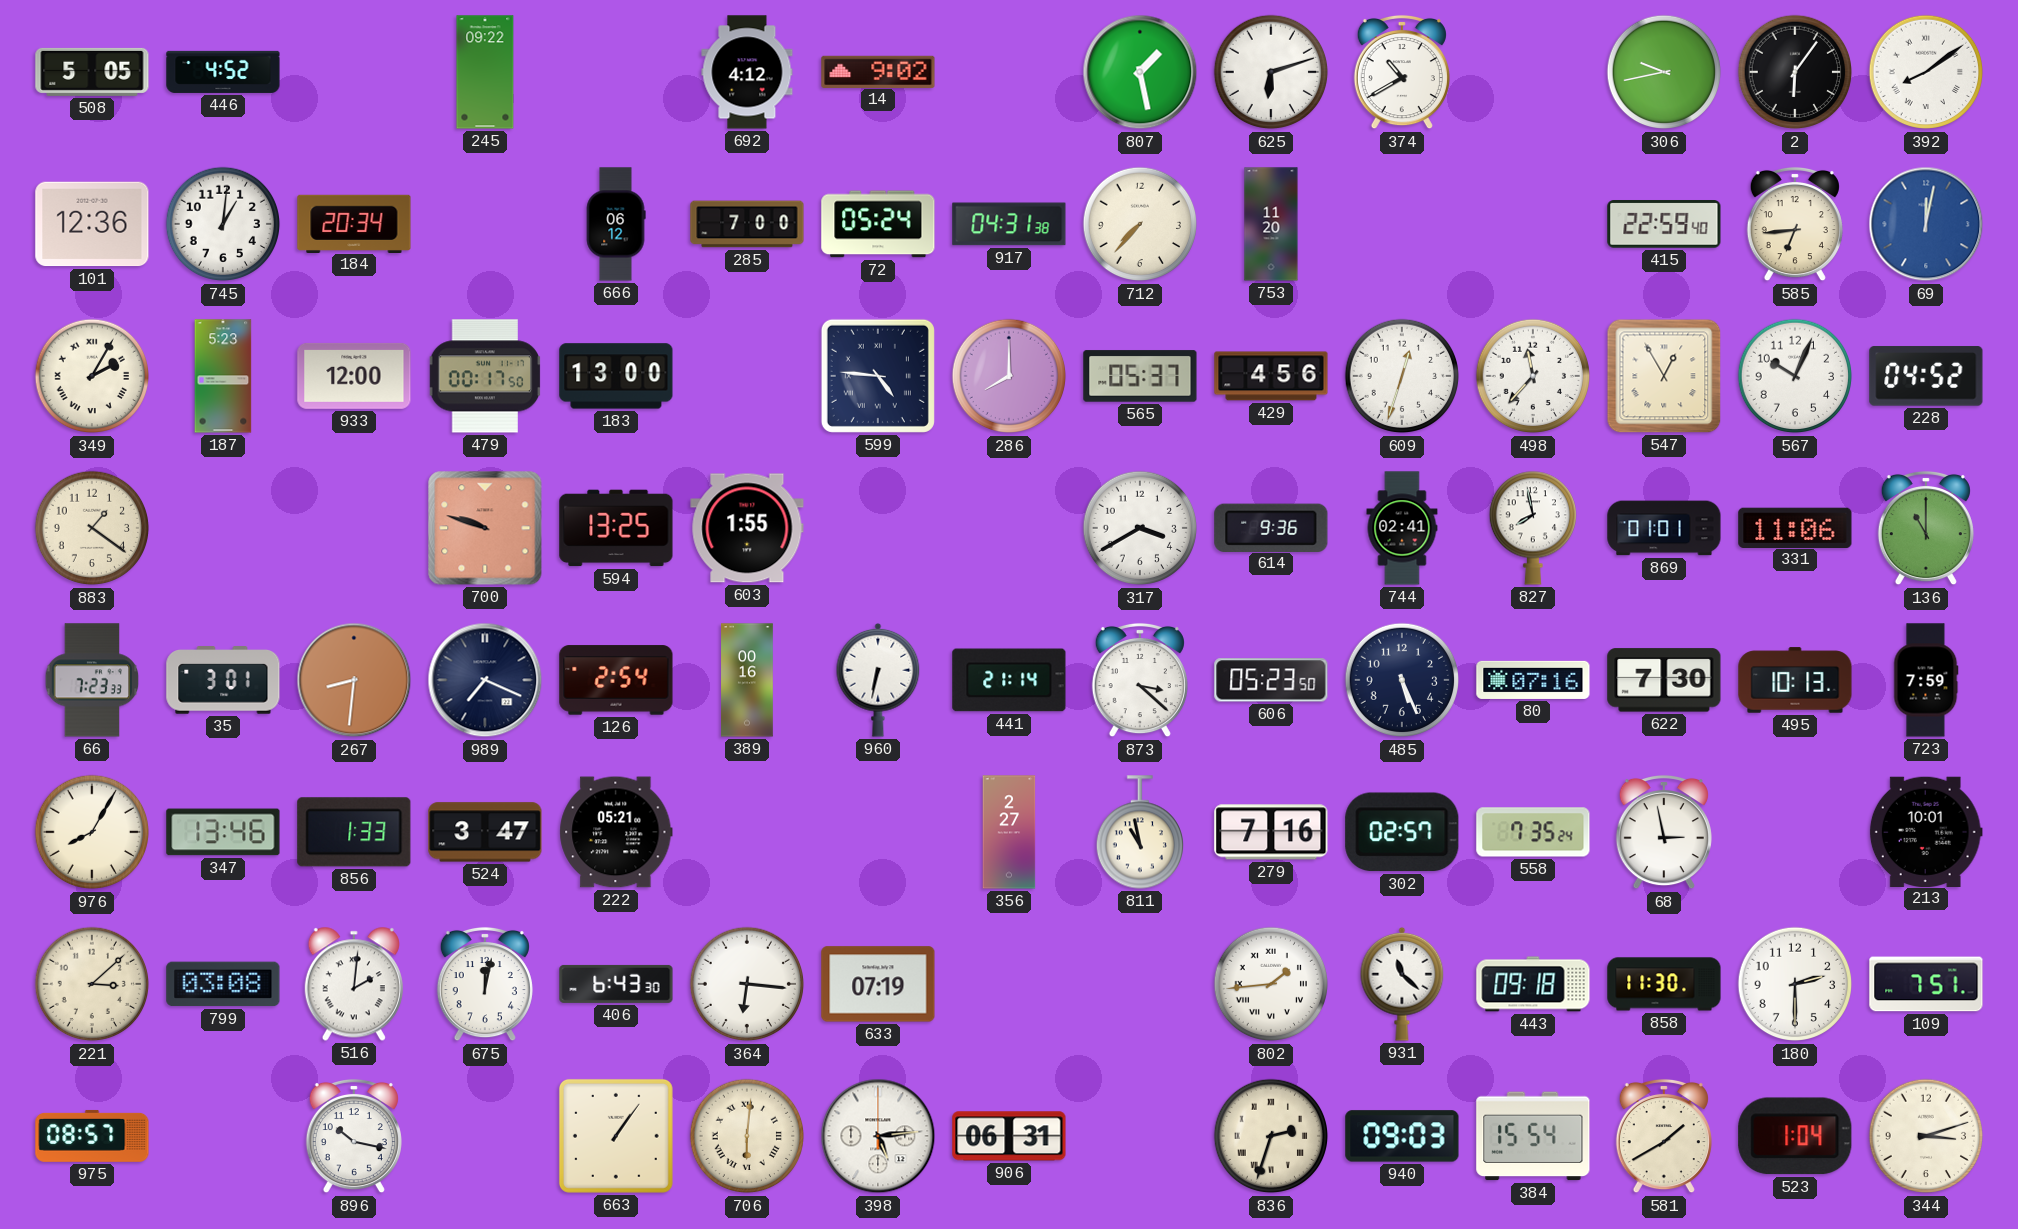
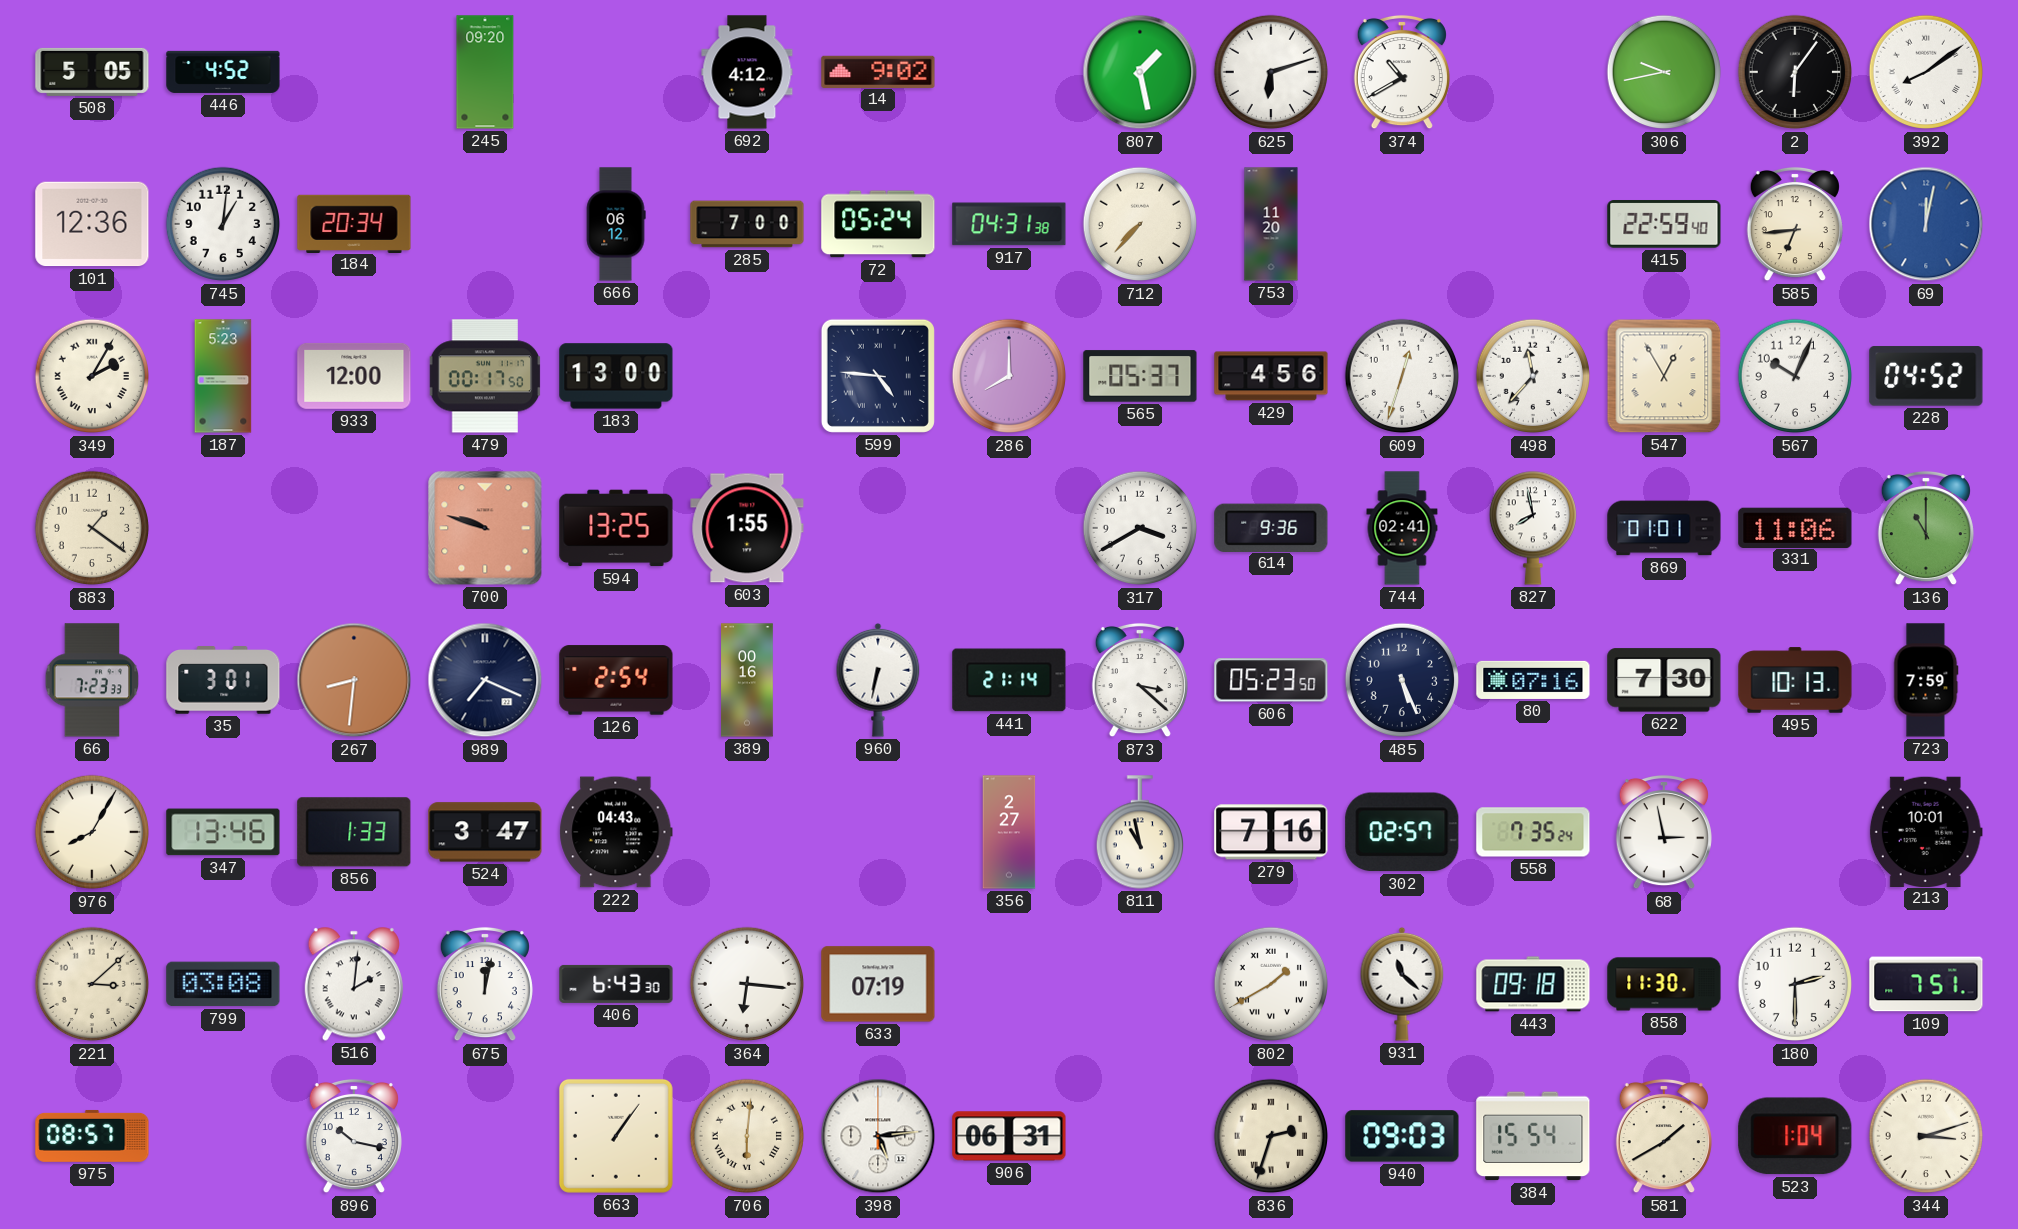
245: 09:22 -> 09:20
222: 05:21 -> 04:43
802: 1:44 -> 1:40
